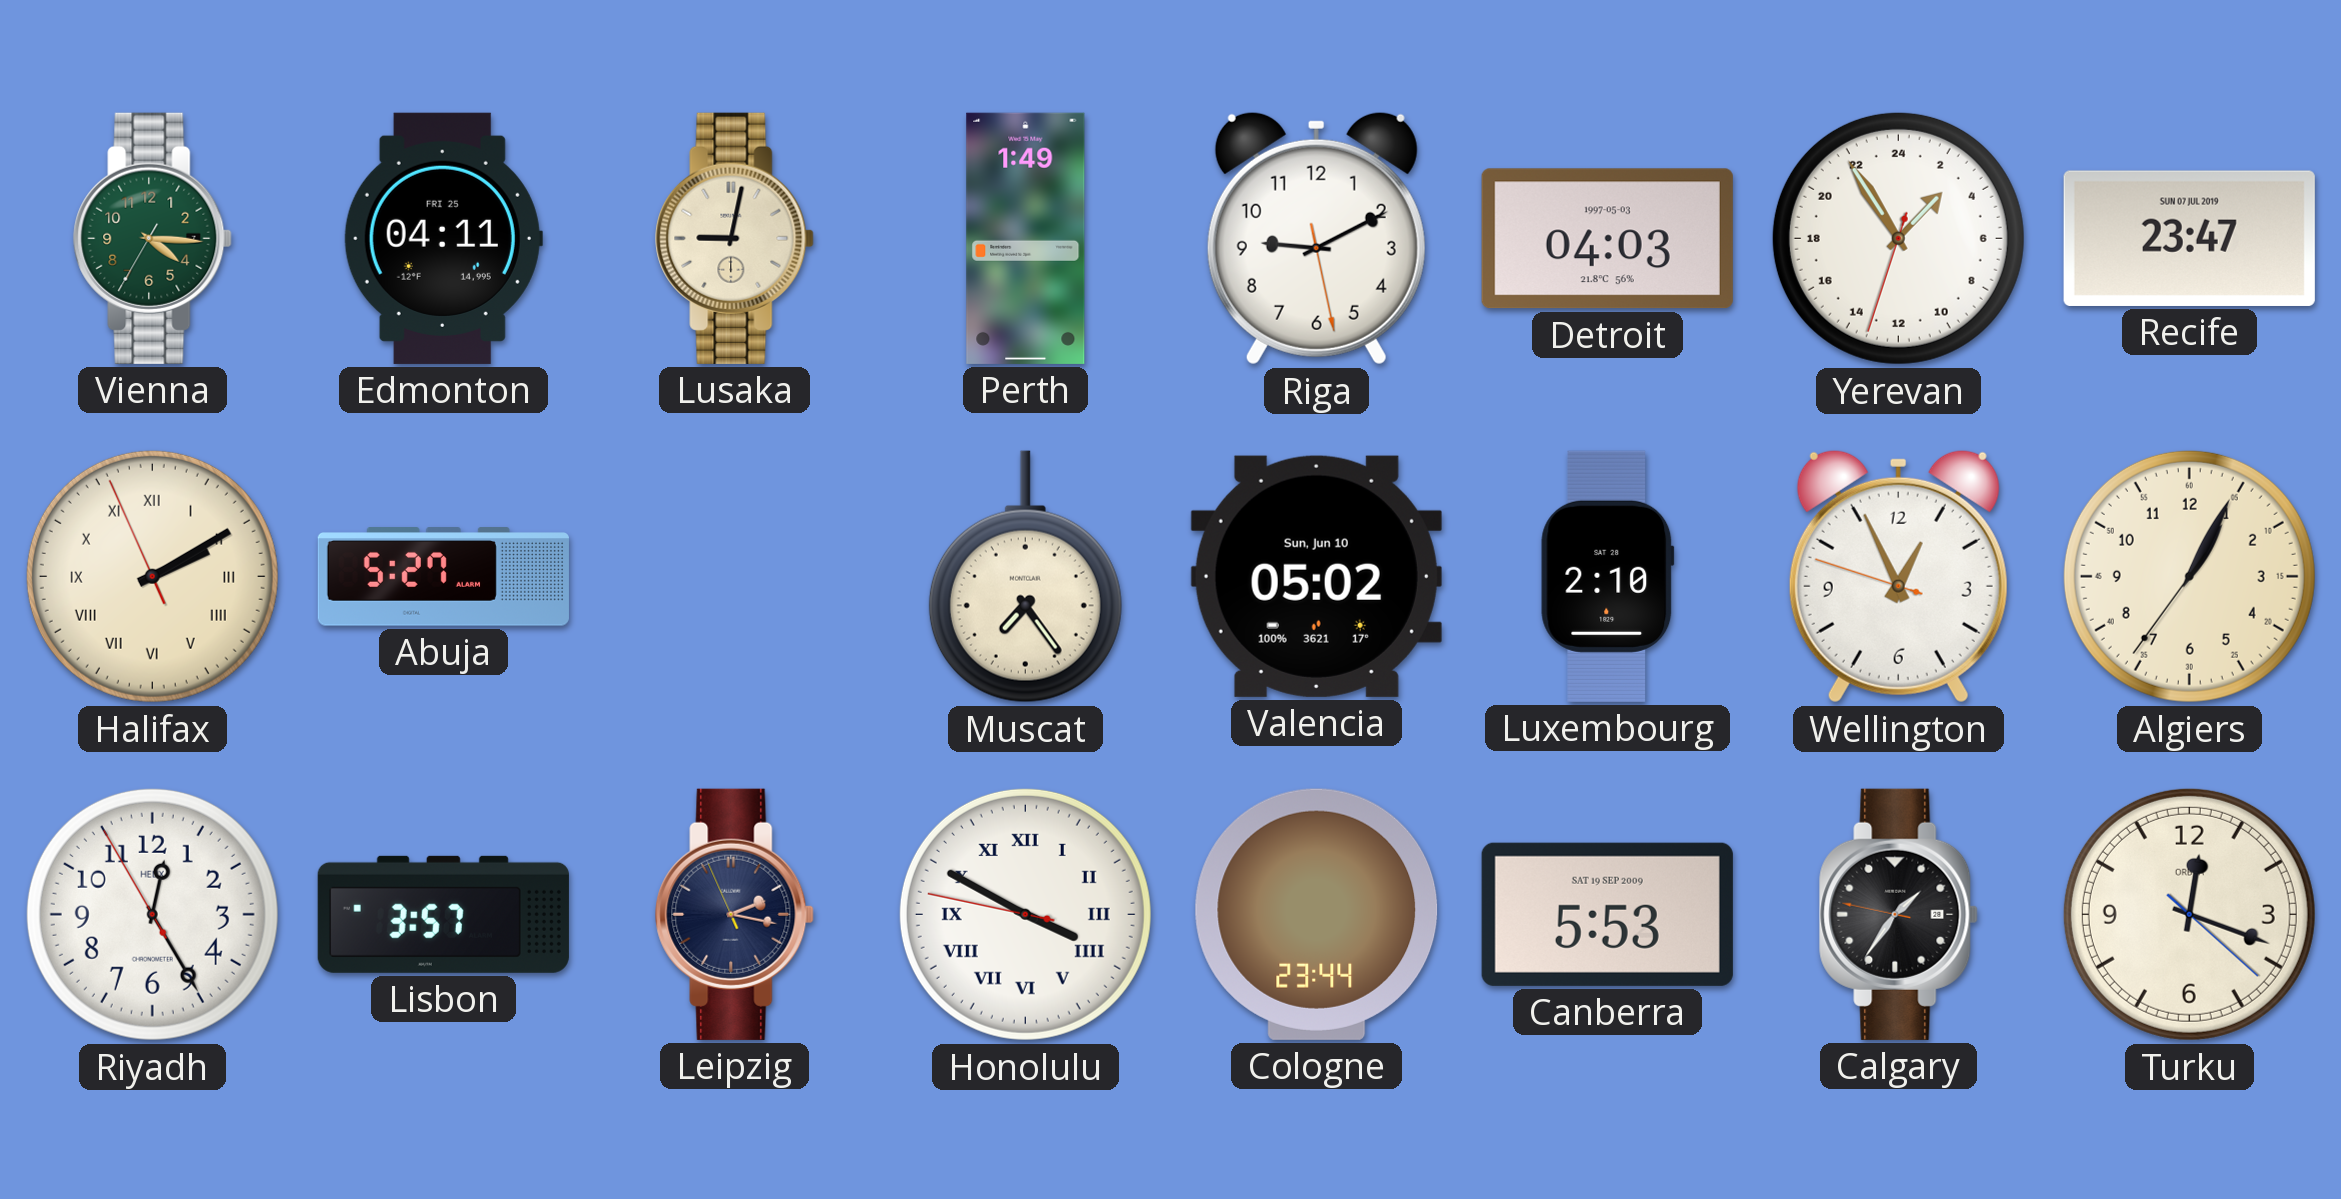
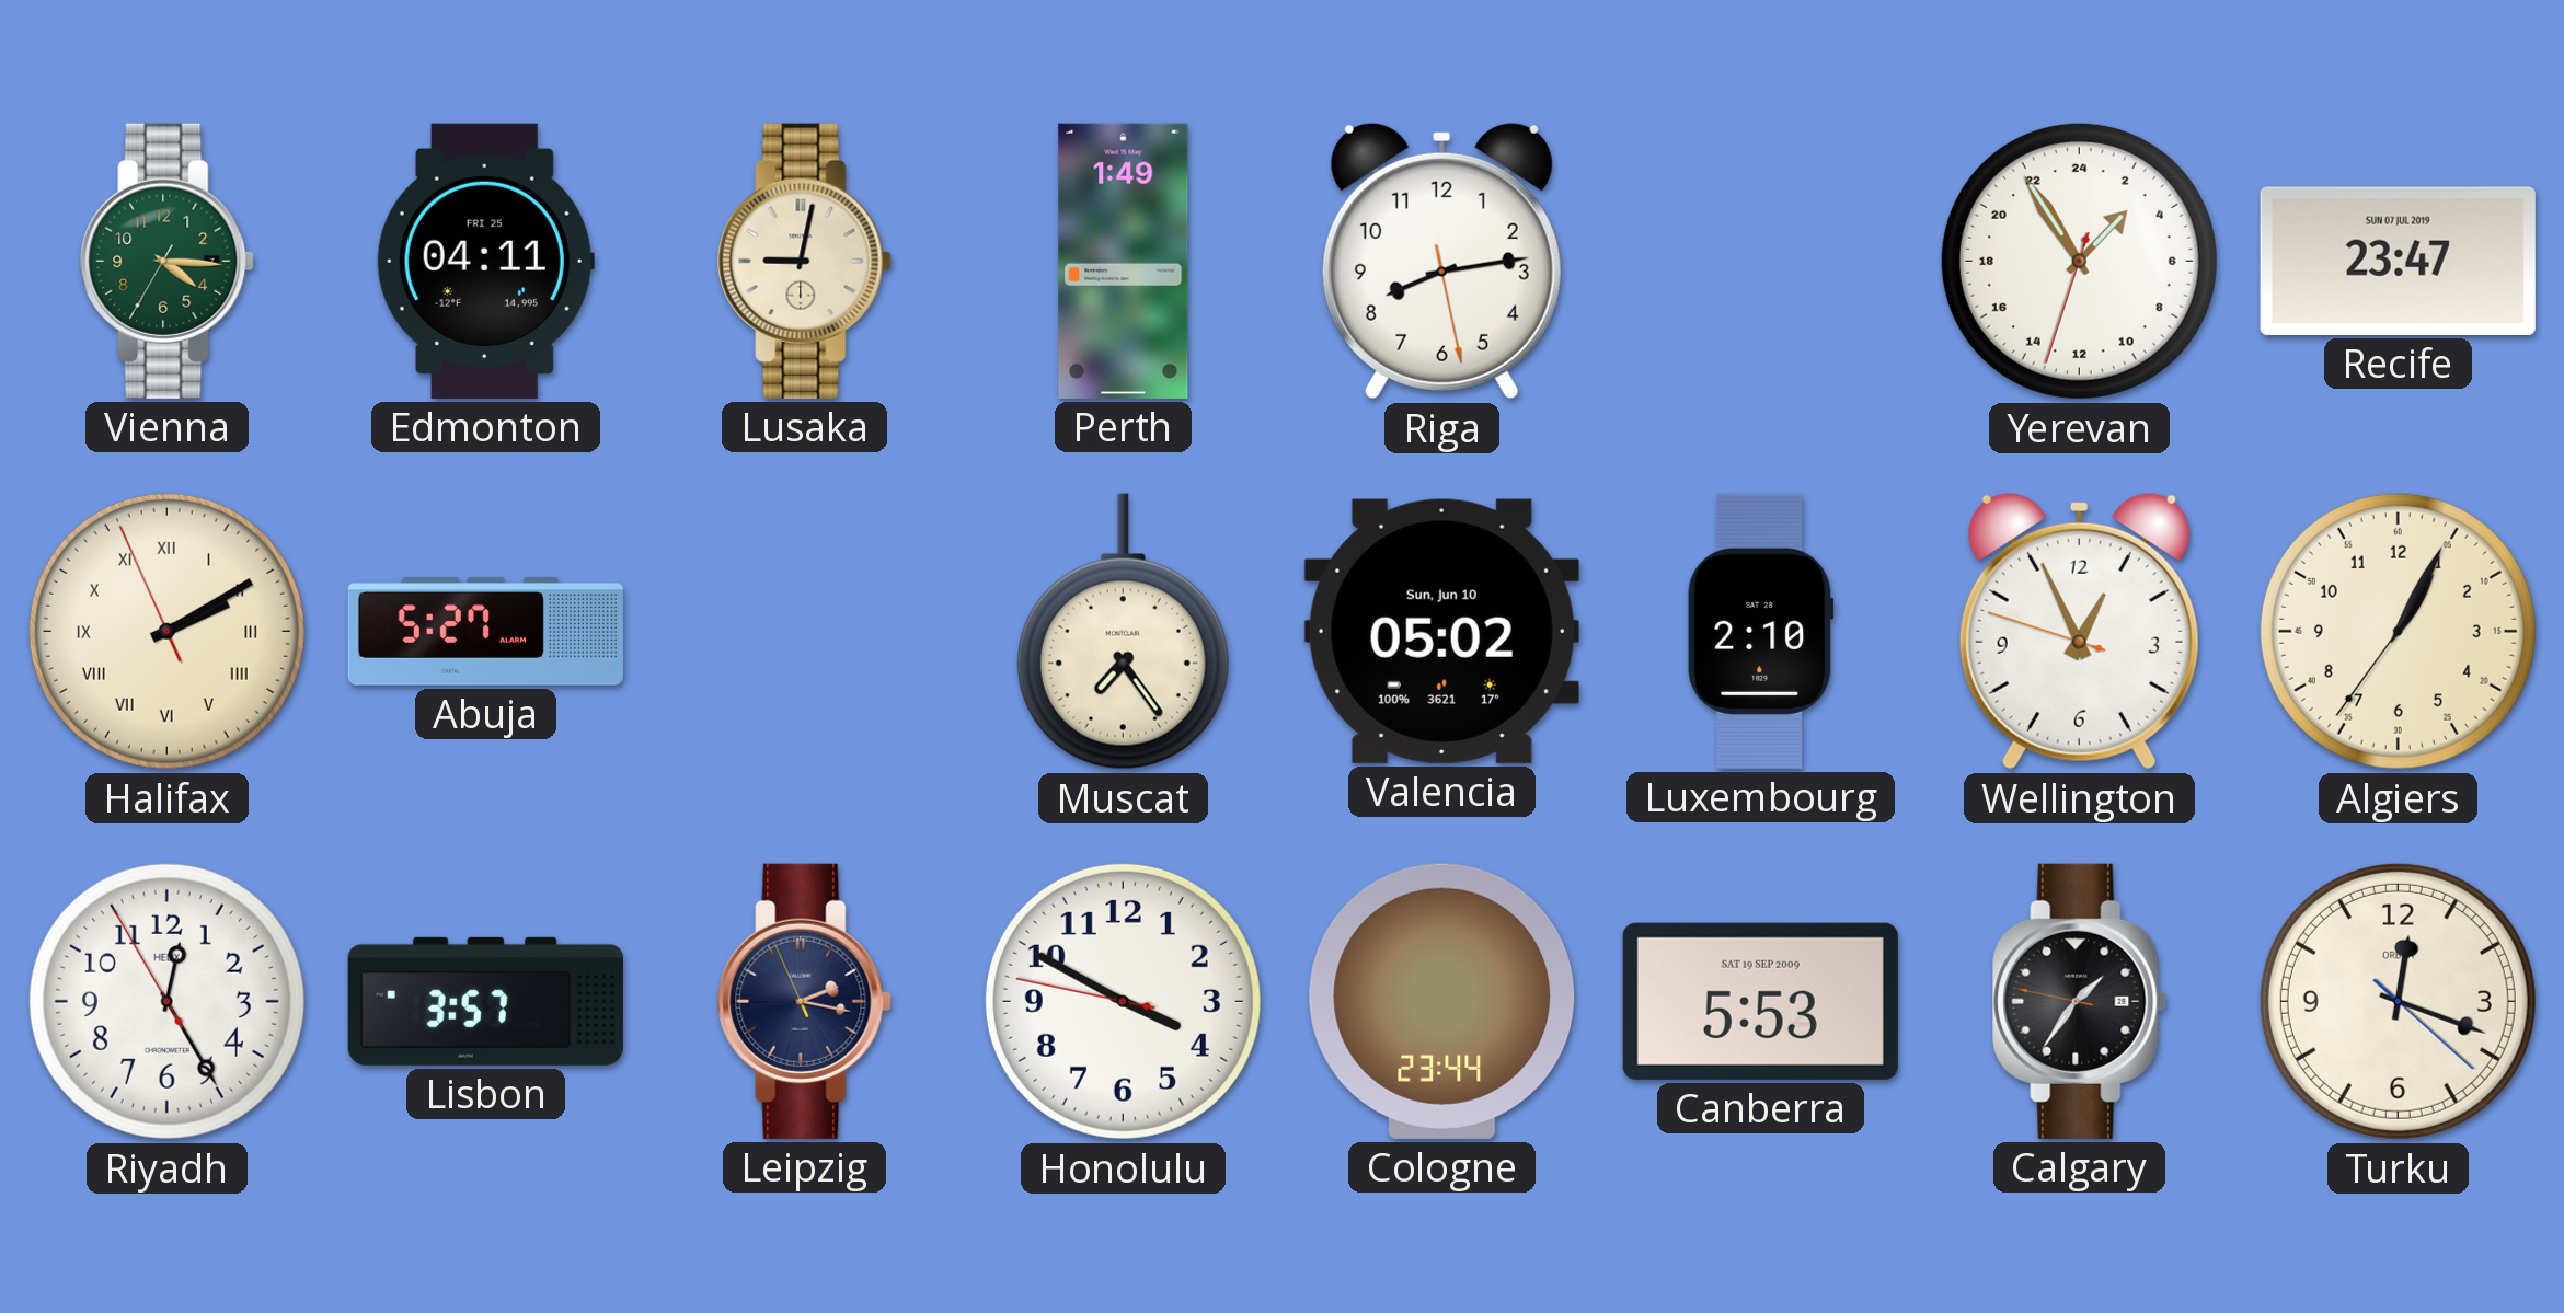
Riga: 9:10 -> 8:13
Detroit: 04:03 -> none
Honolulu numerals: Roman -> Arabic
